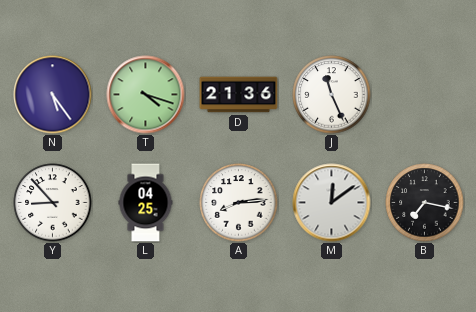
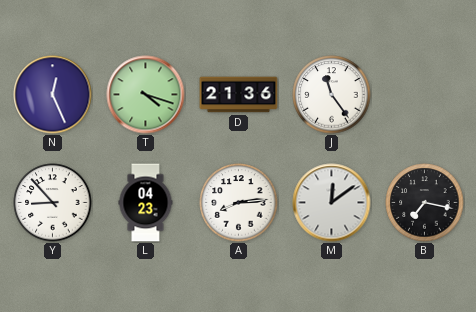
N: 5:24 -> 12:26
J: 11:26 -> 11:24
L: 04:25 -> 04:23
